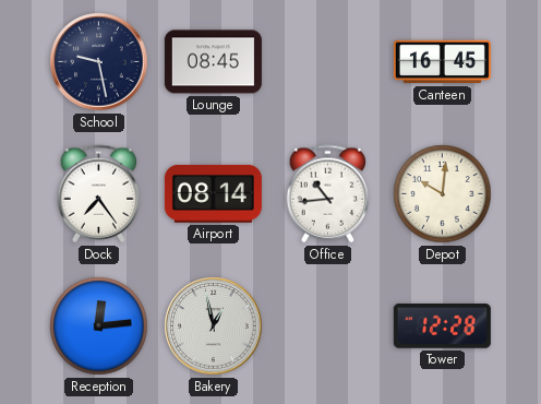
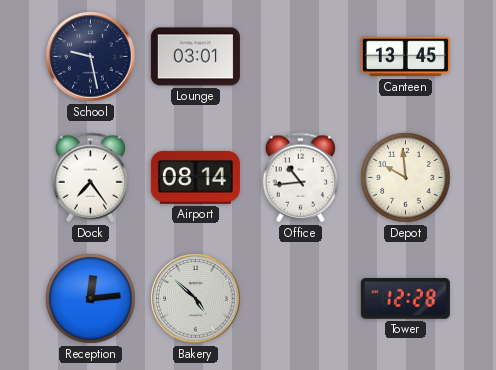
Lounge: 08:45 -> 03:01
Canteen: 16:45 -> 13:45
Depot: 10:01 -> 9:59
Bakery: 12:58 -> 4:52
